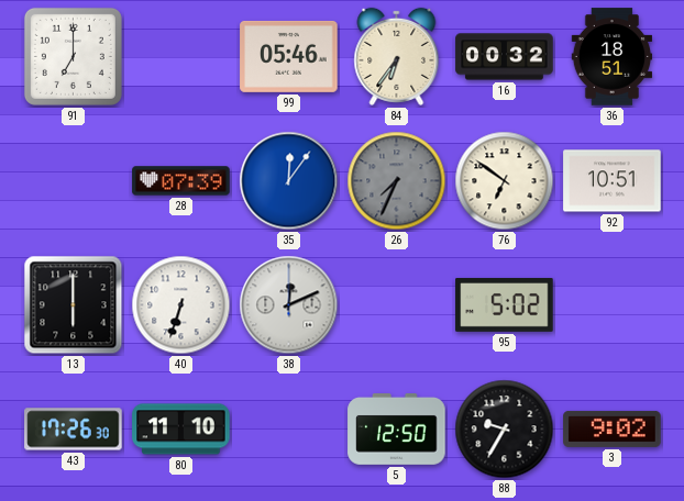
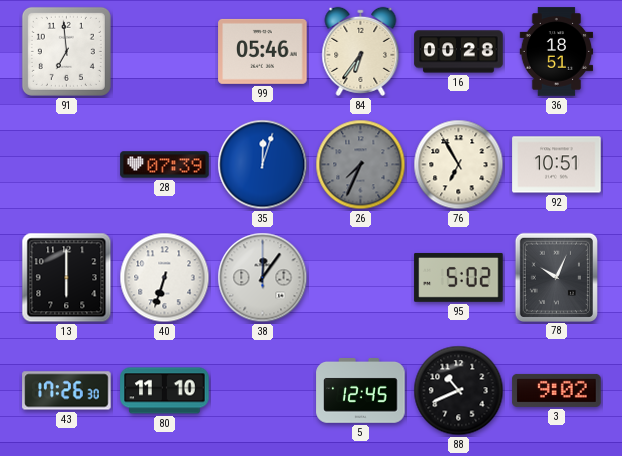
91: 7:00 -> 6:59
16: 00:32 -> 00:28
35: 12:06 -> 12:03
76: 6:51 -> 6:55
38: 12:11 -> 12:06
78: none -> 10:04
5: 12:50 -> 12:45
88: 9:35 -> 10:41
